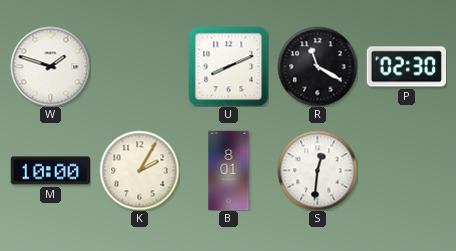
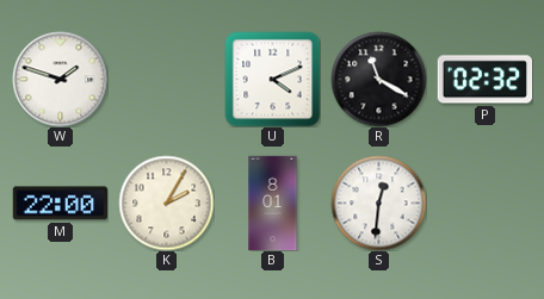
U: 8:11 -> 4:11
P: 02:30 -> 02:32
M: 10:00 -> 22:00
